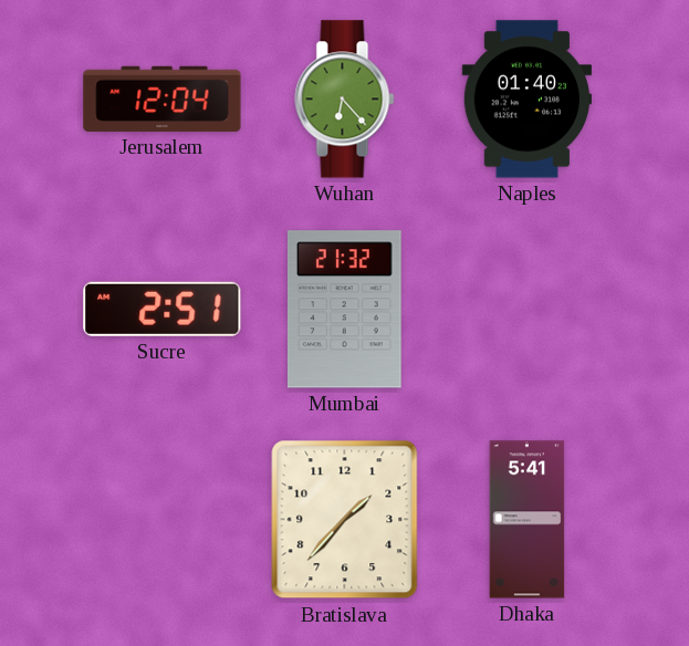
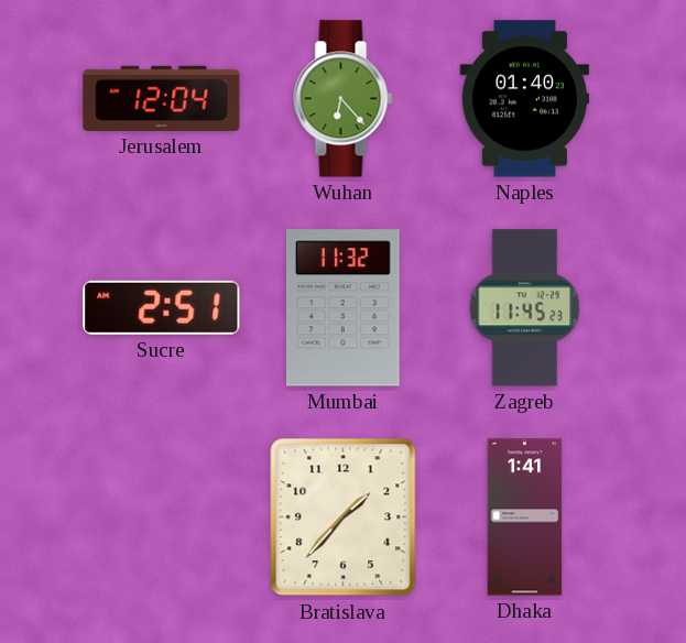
Mumbai: 21:32 -> 11:32
Zagreb: none -> 11:45
Dhaka: 5:41 -> 1:41
